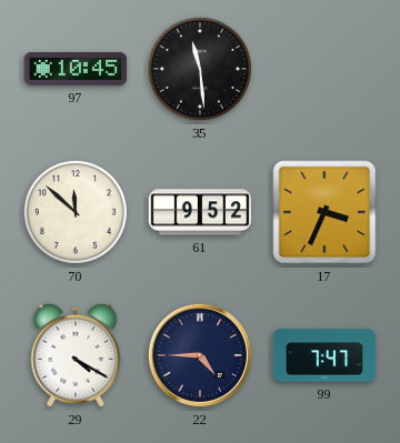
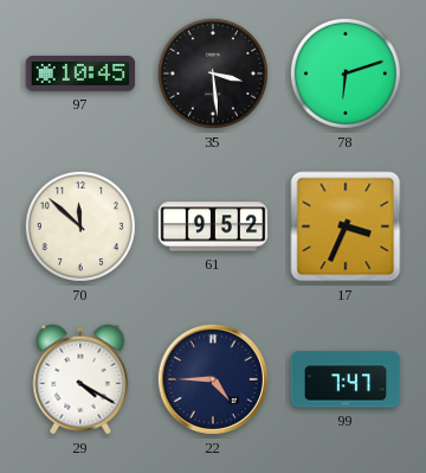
35: 11:29 -> 3:29
78: none -> 6:12
